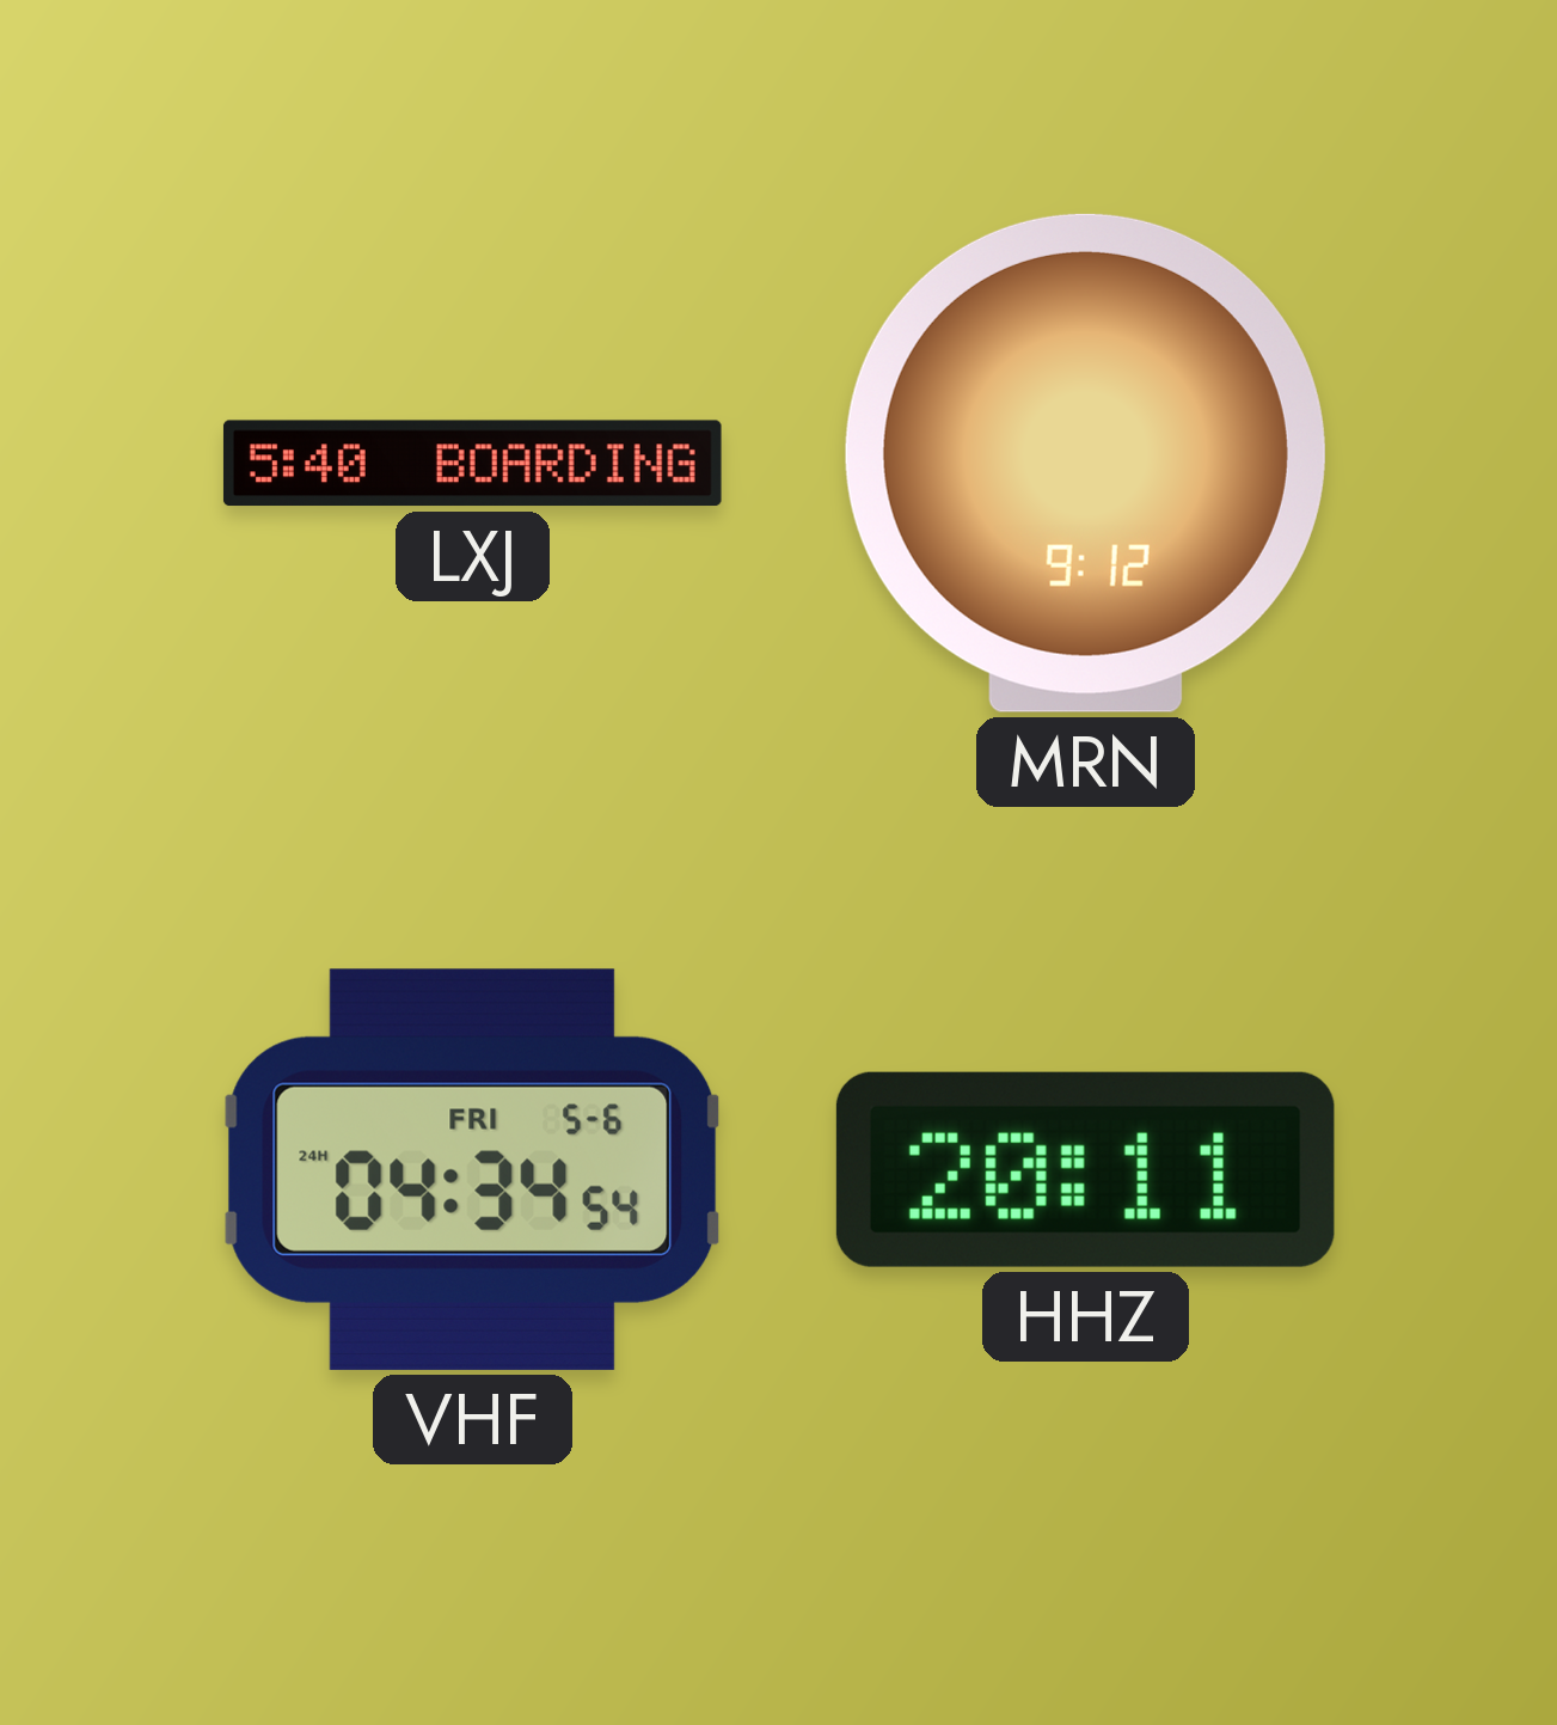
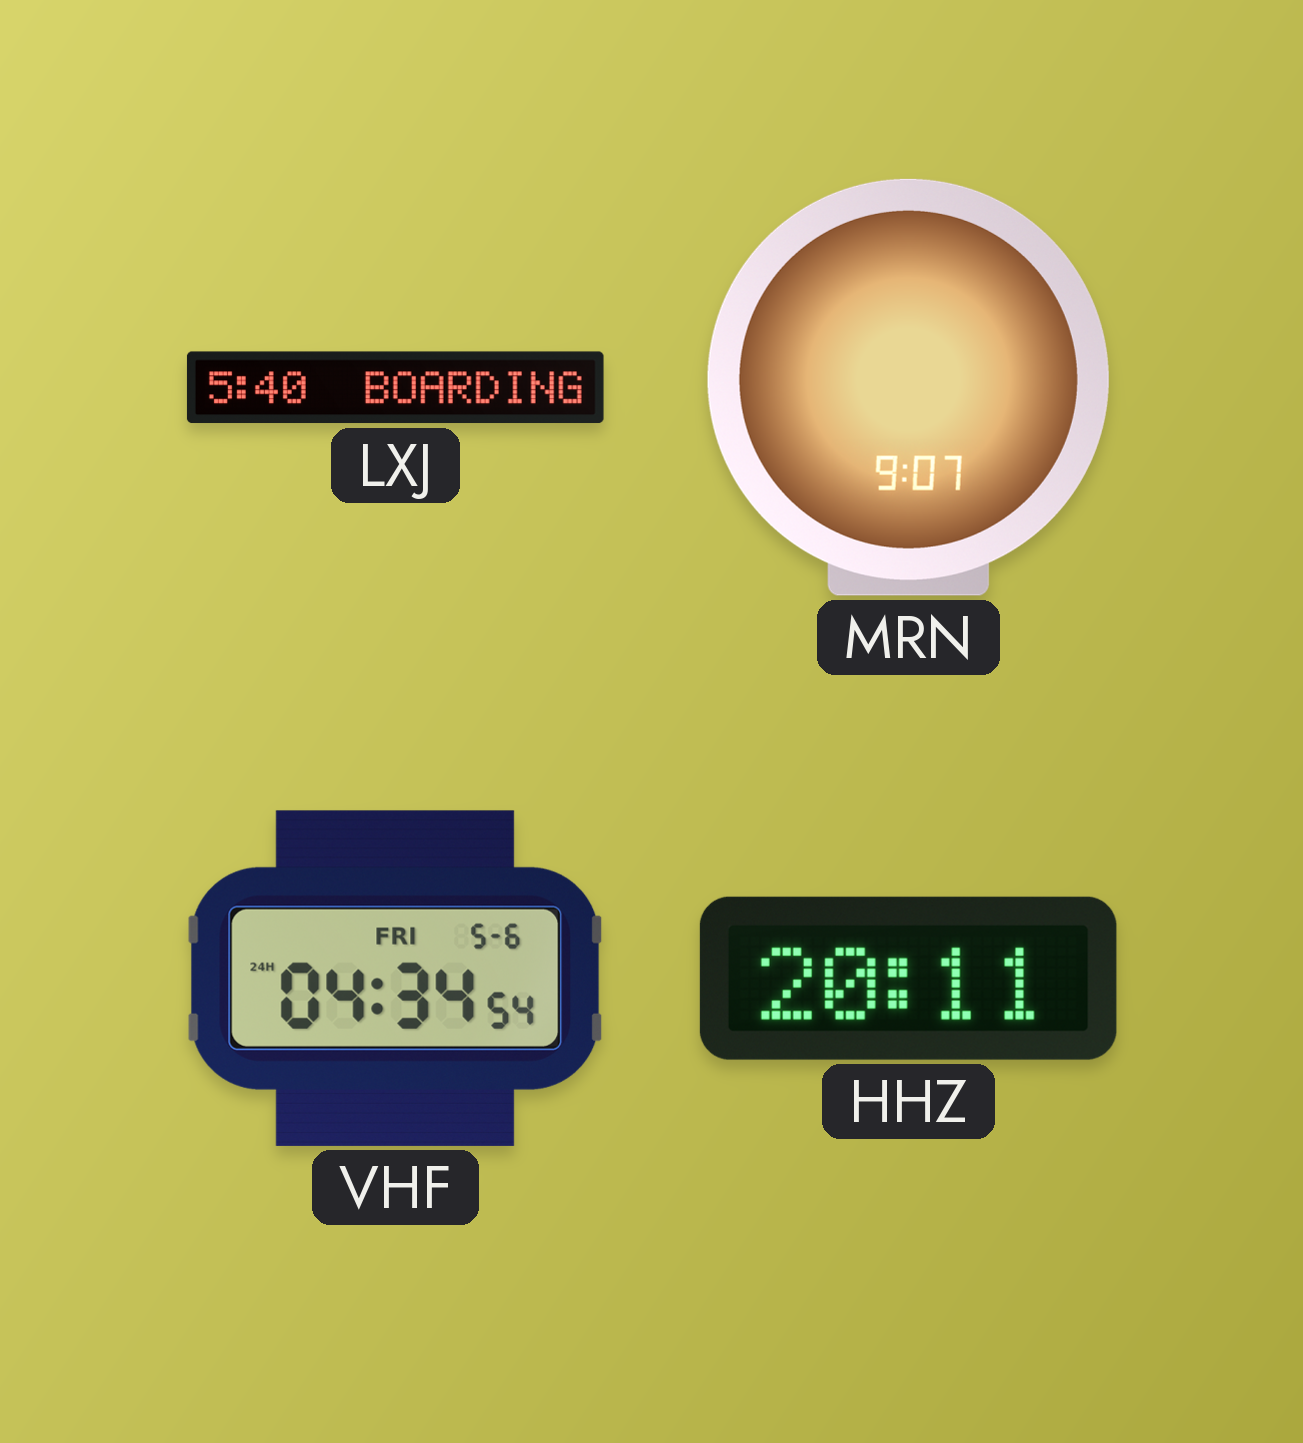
MRN: 9:12 -> 9:07
